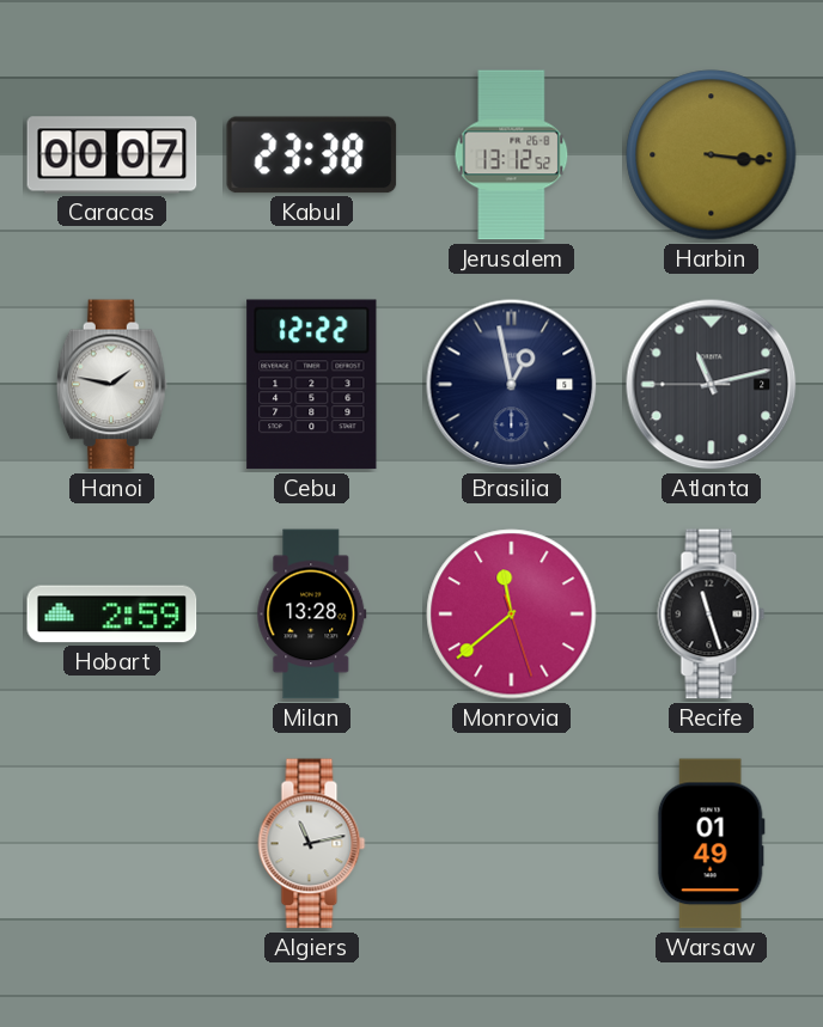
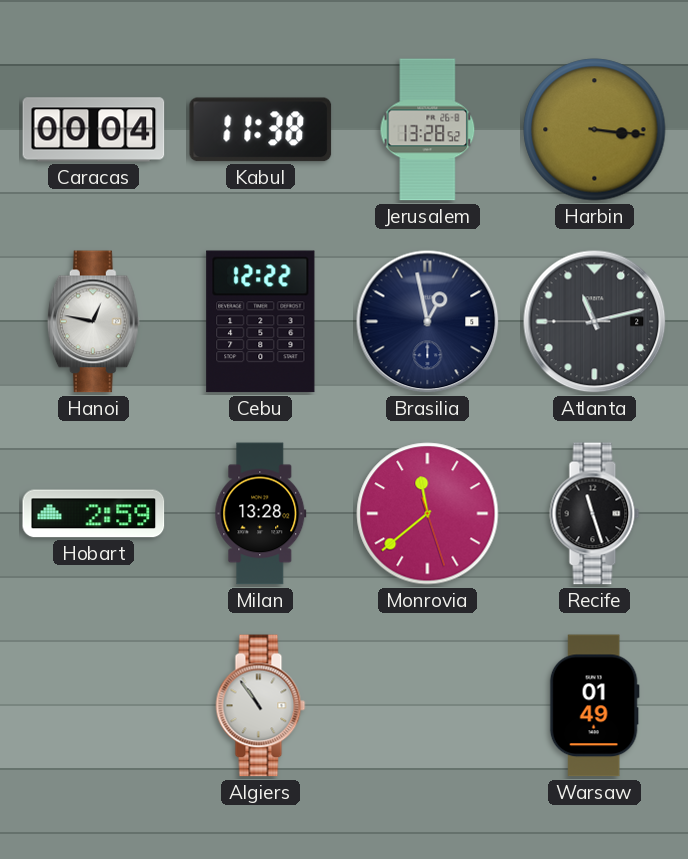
Caracas: 00:07 -> 00:04
Kabul: 23:38 -> 11:38
Jerusalem: 13:12 -> 13:28
Hanoi: 1:47 -> 12:47
Algiers: 11:13 -> 10:54
